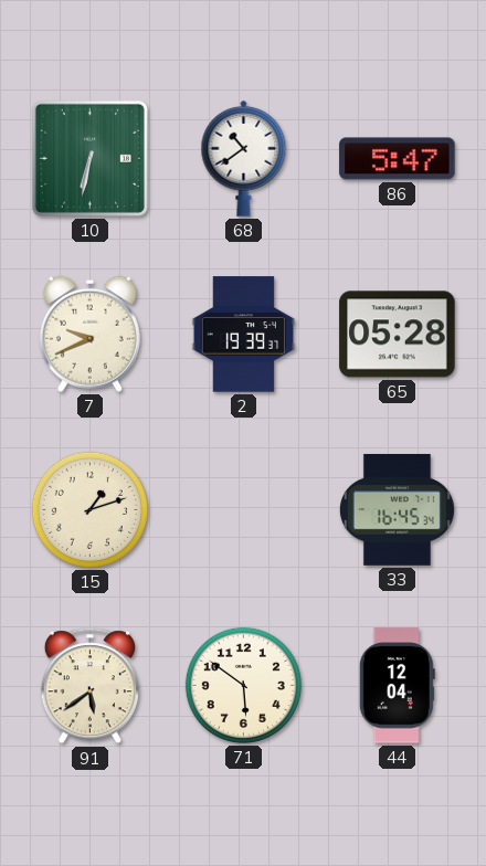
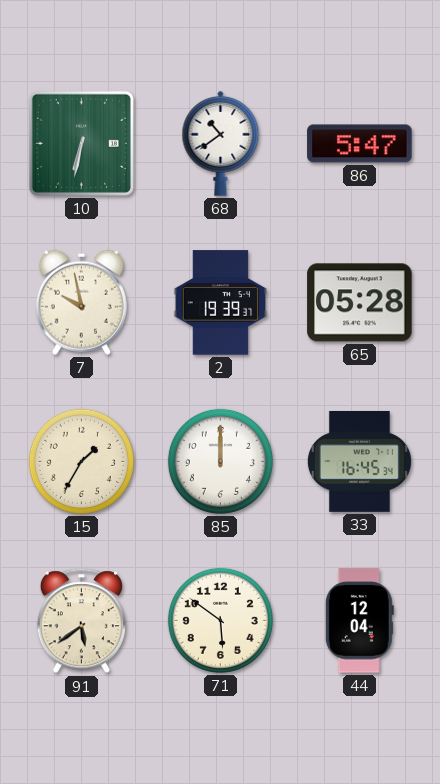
7: 9:41 -> 9:58
15: 1:12 -> 1:35
85: none -> 12:00
